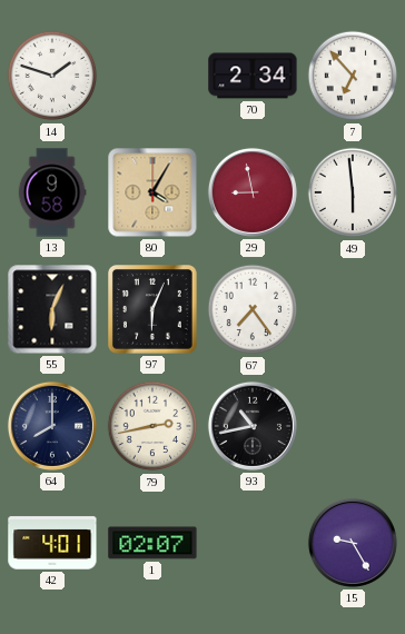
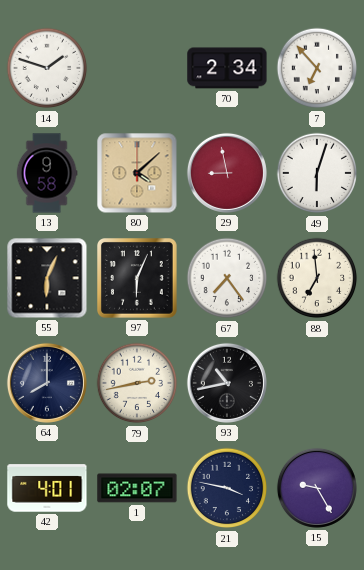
80: 4:05 -> 4:08
49: 5:59 -> 6:03
88: none -> 6:59
21: none -> 3:47
